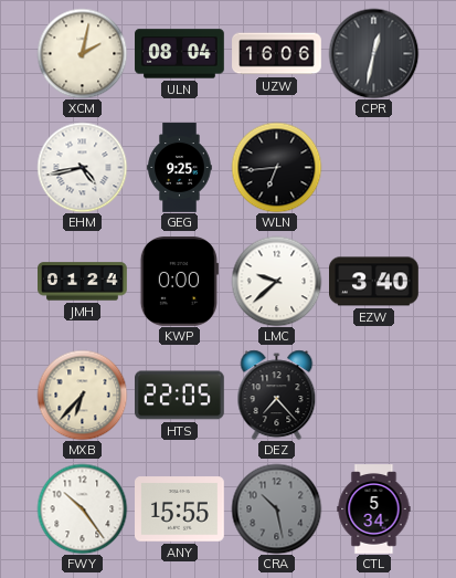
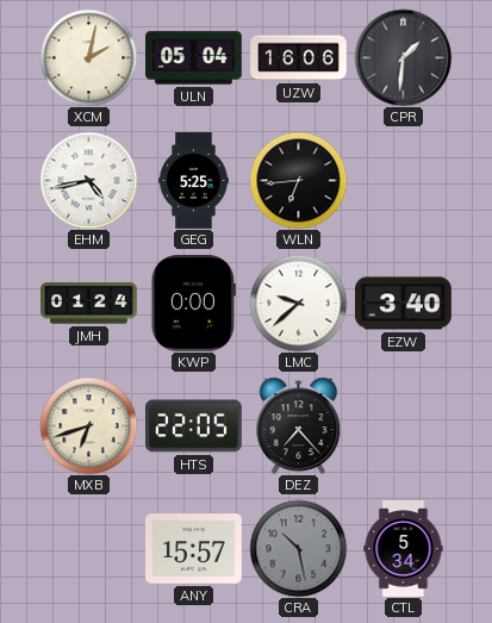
ULN: 08:04 -> 05:04
CPR: 12:32 -> 1:31
GEG: 9:25 -> 5:25
MXB: 6:37 -> 6:42
FWY: 10:24 -> none
ANY: 15:55 -> 15:57
